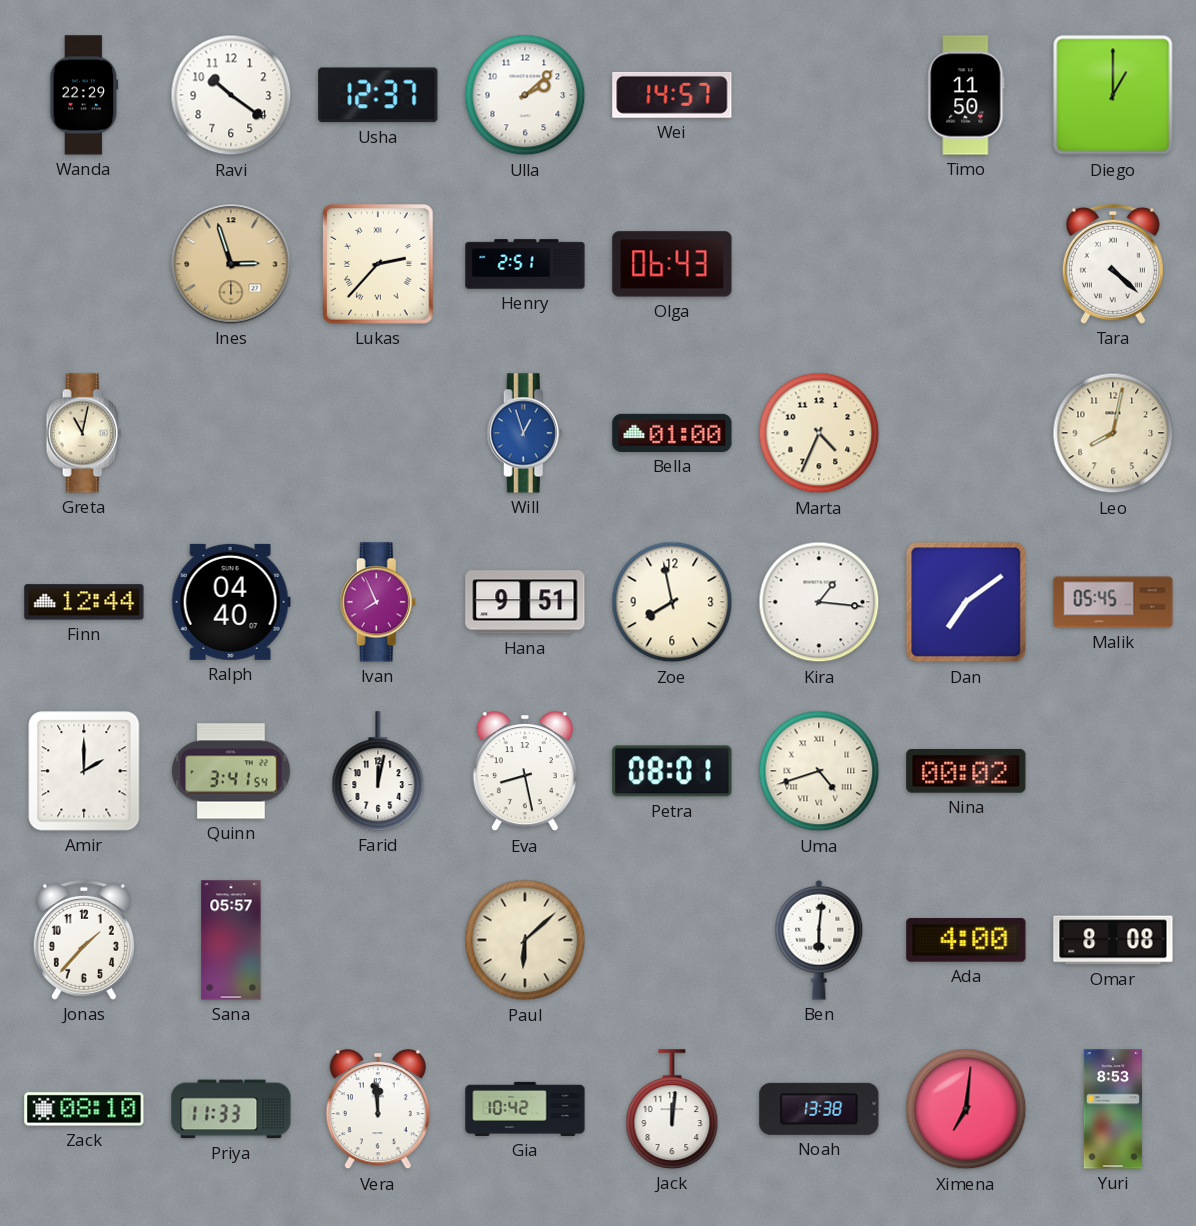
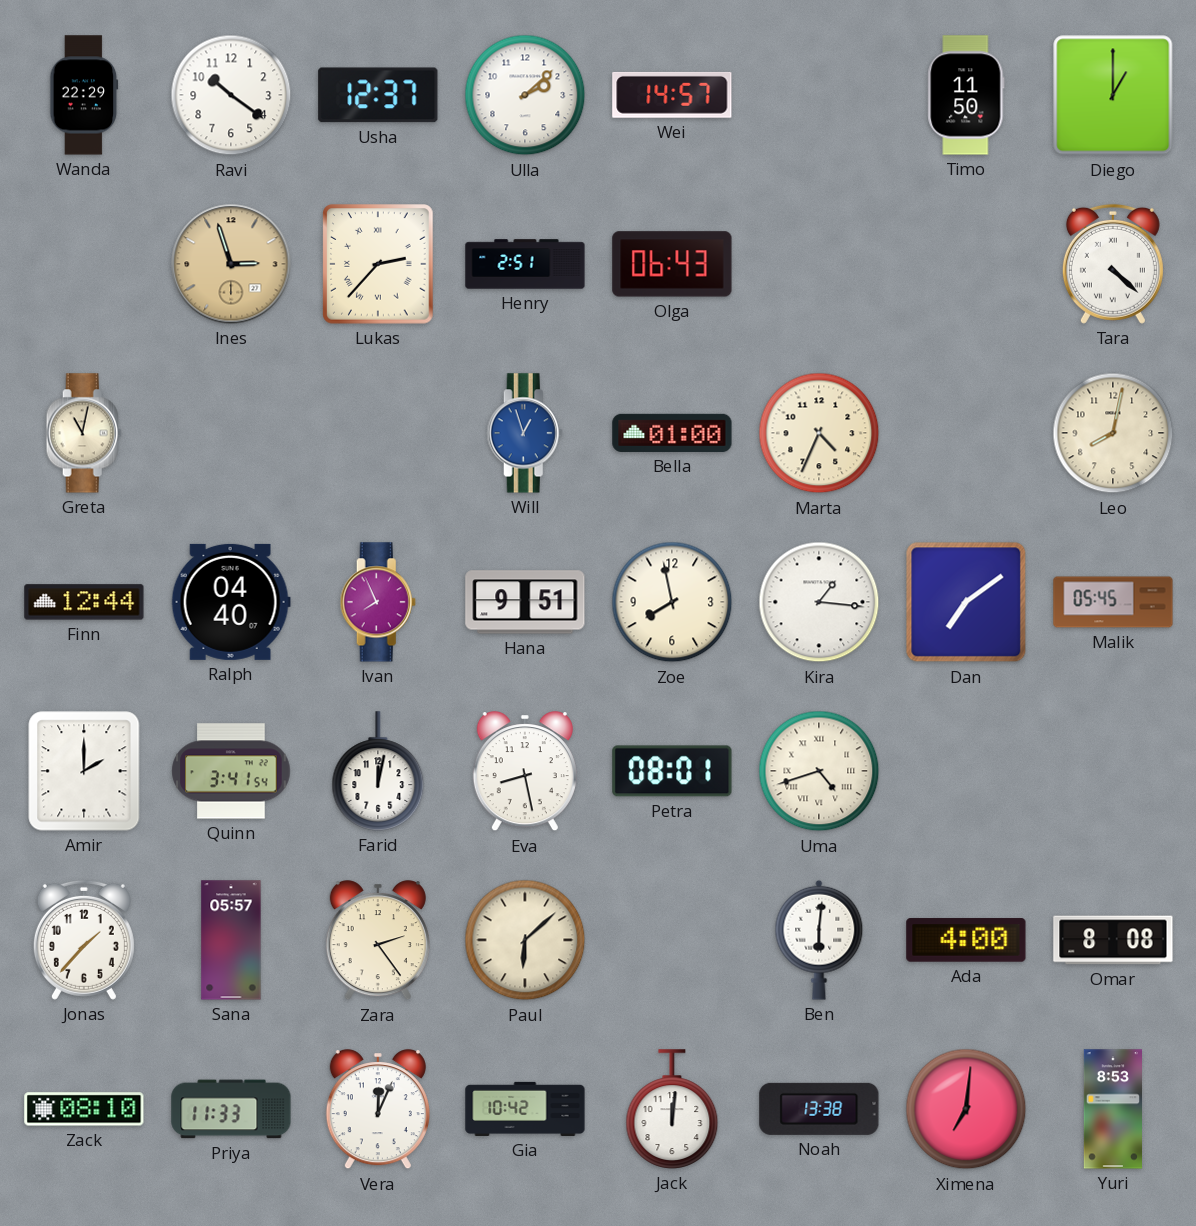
Nina: 00:02 -> none
Zara: none -> 2:24
Vera: 11:59 -> 12:04
